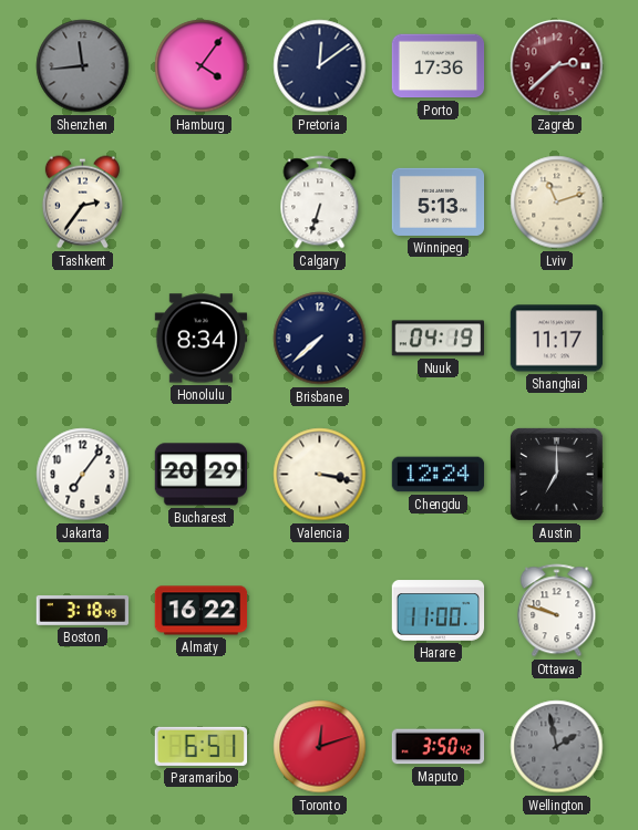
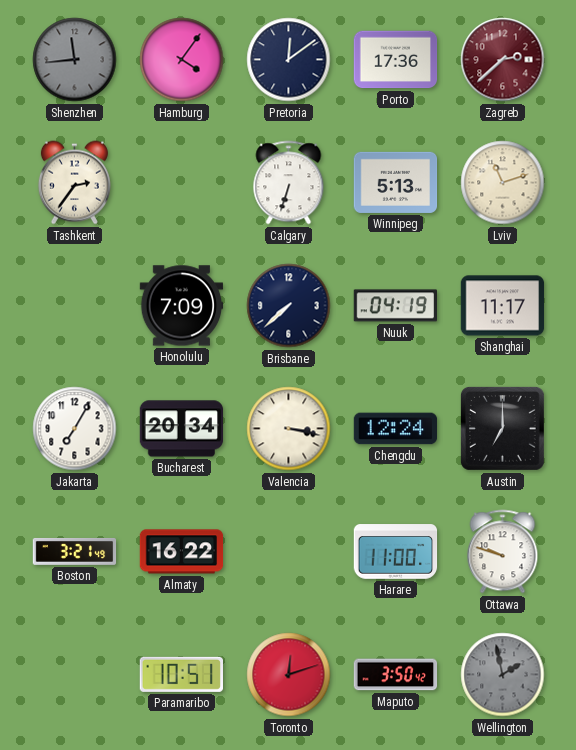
Honolulu: 8:34 -> 7:09
Jakarta: 7:06 -> 7:05
Bucharest: 20:29 -> 20:34
Boston: 3:18 -> 3:21
Paramaribo: 6:51 -> 10:51
